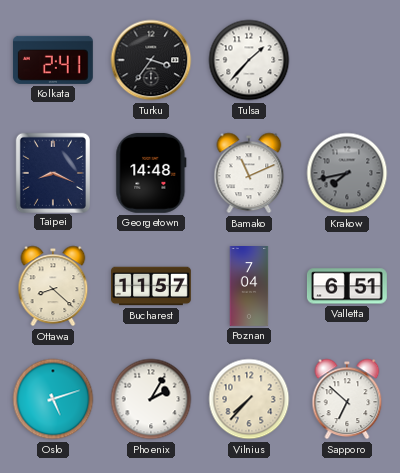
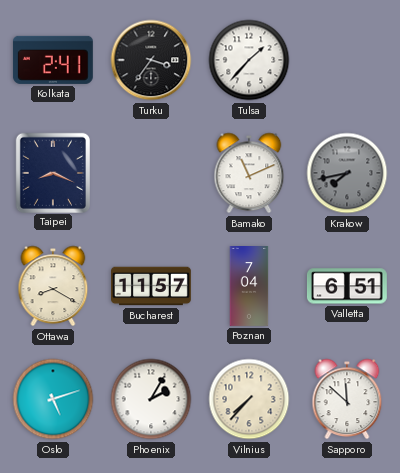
Georgetown: 14:48 -> none
Ottawa: 8:22 -> 8:20
Sapporo: 6:52 -> 11:52
